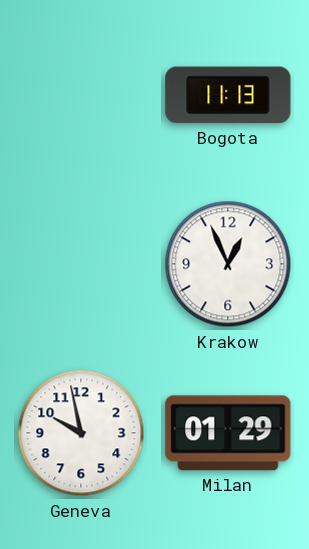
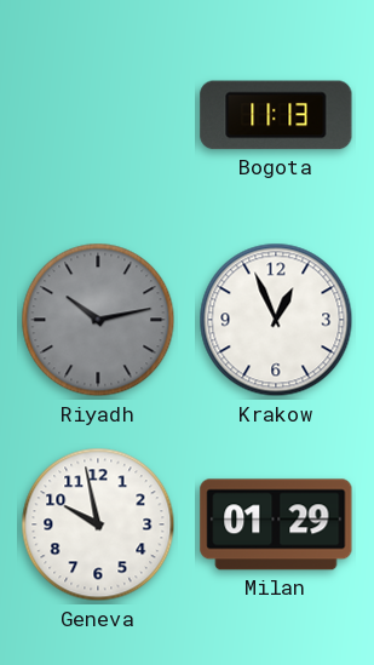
Riyadh: none -> 10:13
